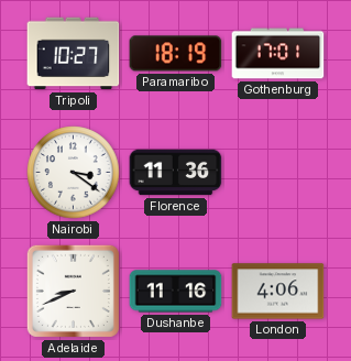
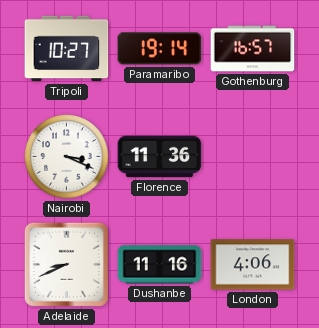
Paramaribo: 18:19 -> 19:14
Gothenburg: 17:01 -> 16:57
Nairobi: 3:21 -> 3:19
